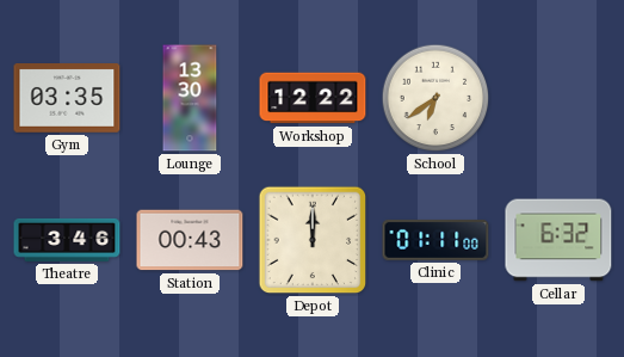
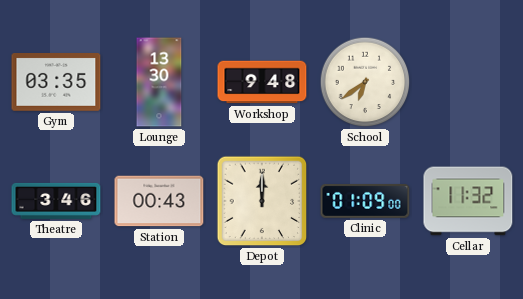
Workshop: 12:22 -> 9:48
Clinic: 01:11 -> 01:09
Cellar: 6:32 -> 11:32
